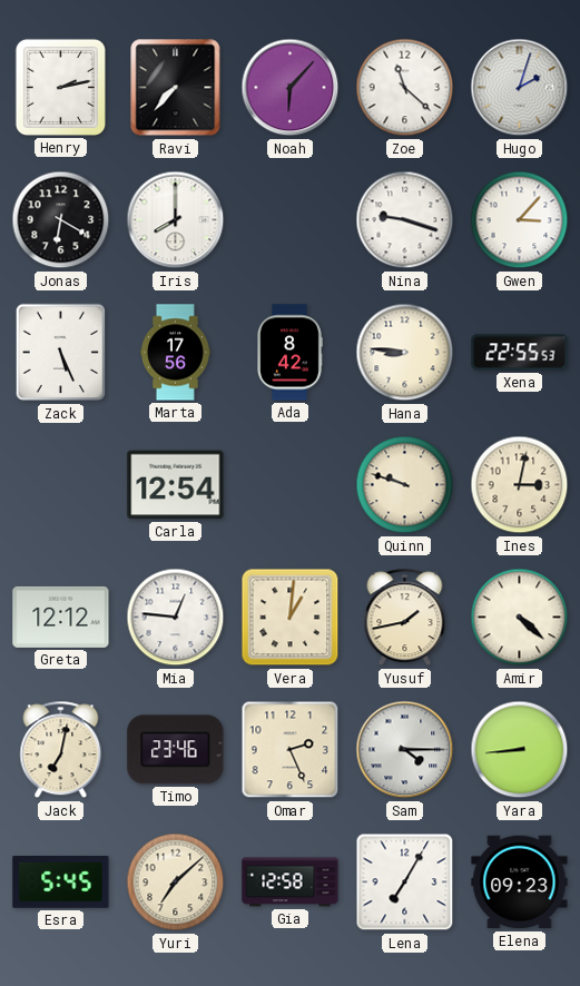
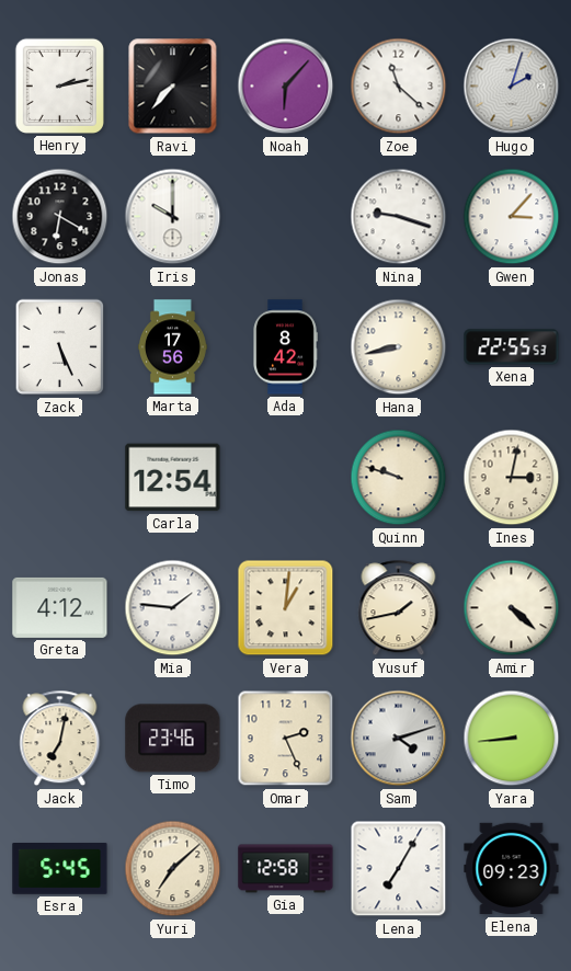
Iris: 8:00 -> 10:00
Hana: 8:46 -> 8:43
Greta: 12:12 -> 4:12
Mia: 12:46 -> 1:46
Sam: 4:15 -> 4:12
